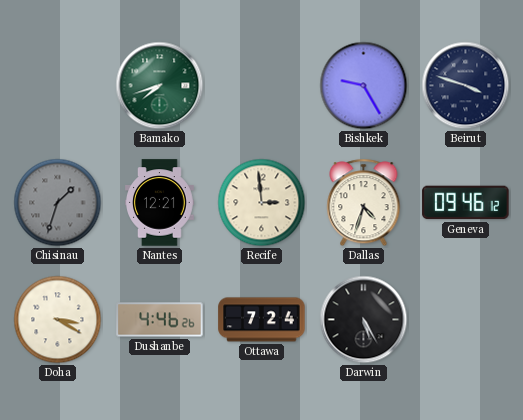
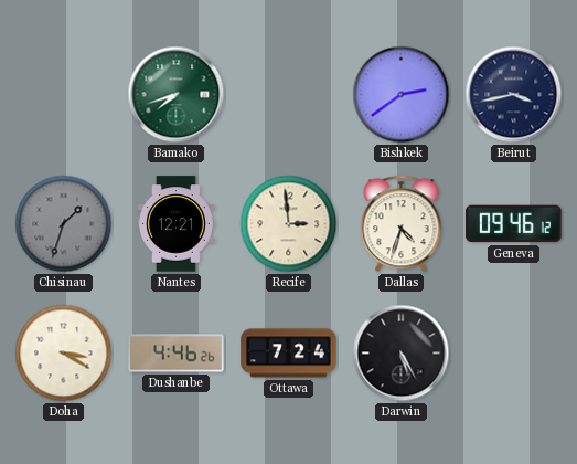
Bishkek: 9:25 -> 2:39
Beirut: 3:48 -> 3:43
